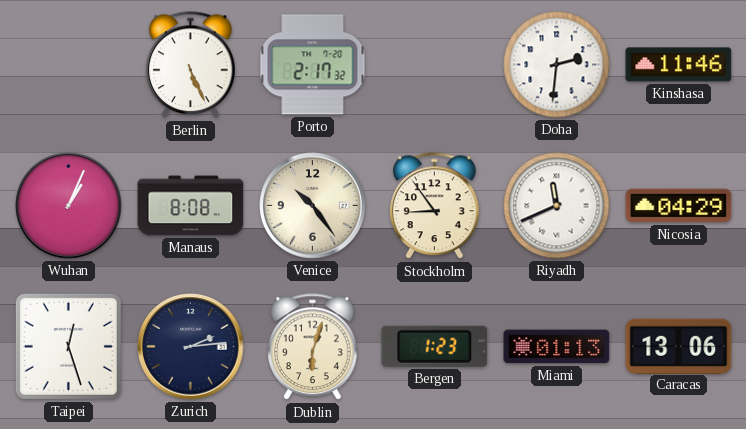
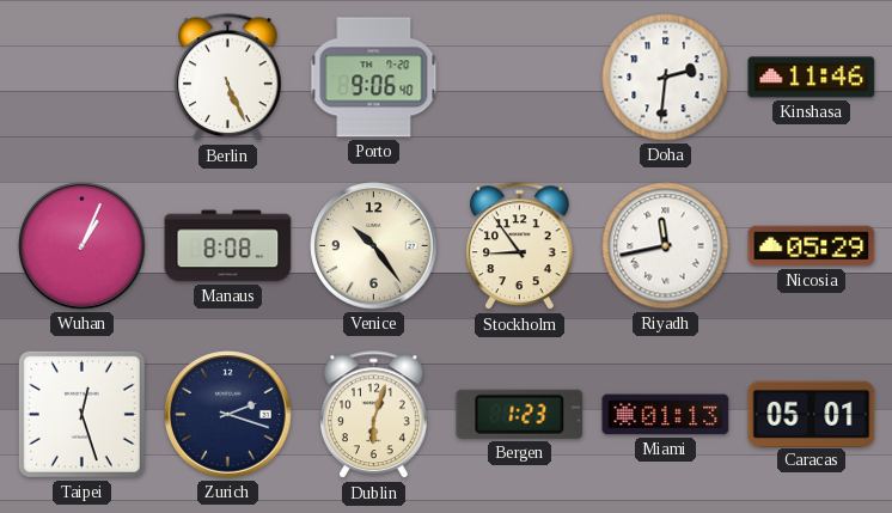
Porto: 2:17 -> 9:06
Riyadh: 11:41 -> 11:43
Nicosia: 04:29 -> 05:29
Zurich: 2:14 -> 2:18
Caracas: 13:06 -> 05:01
